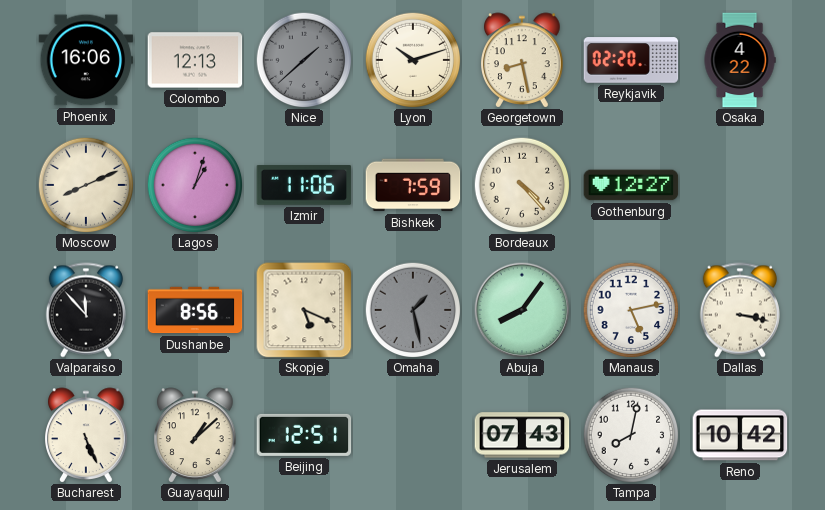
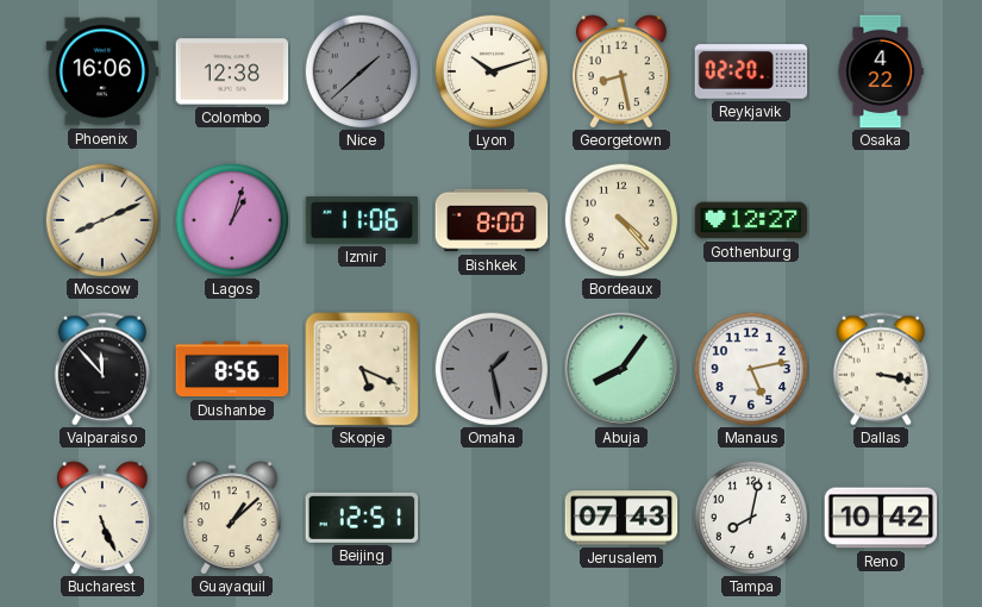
Colombo: 12:13 -> 12:38
Bishkek: 7:59 -> 8:00
